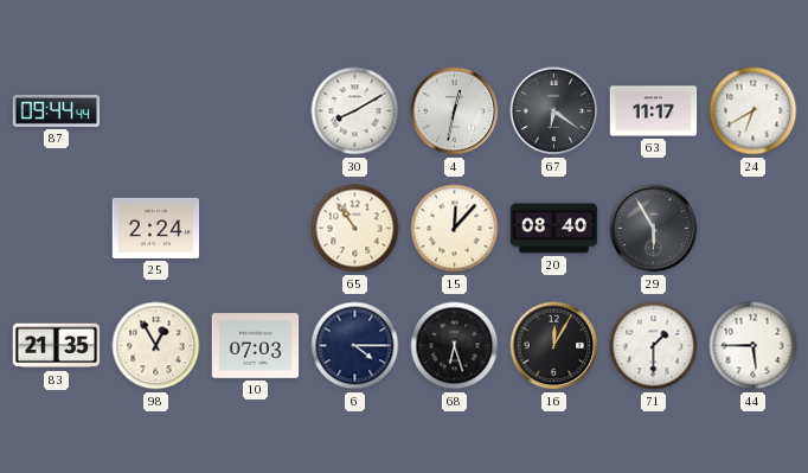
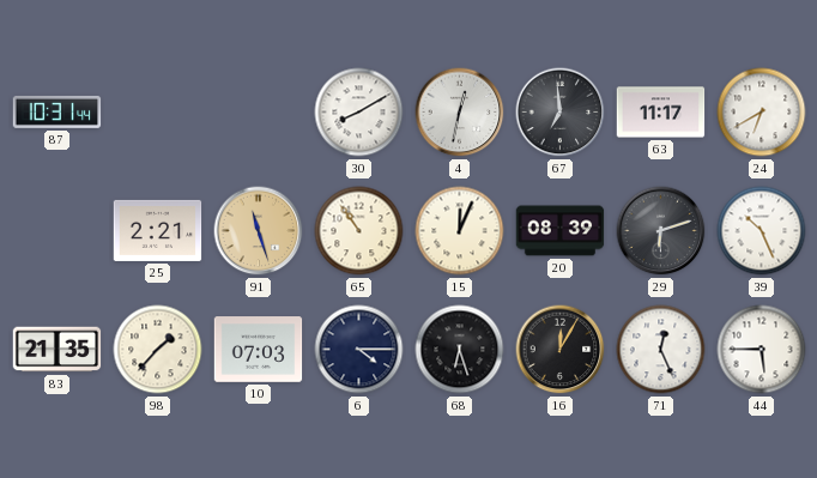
87: 09:44 -> 10:31
67: 6:21 -> 6:59
25: 2:24 -> 2:21
91: none -> 11:27
15: 12:07 -> 12:04
20: 08:40 -> 08:39
29: 5:55 -> 6:12
39: none -> 10:26
98: 12:55 -> 1:37
71: 1:30 -> 12:26
